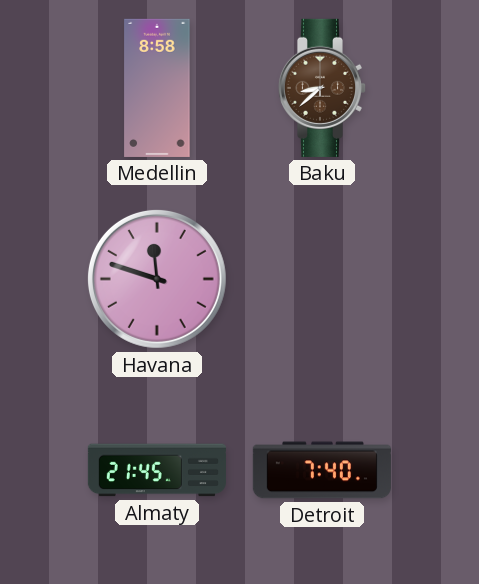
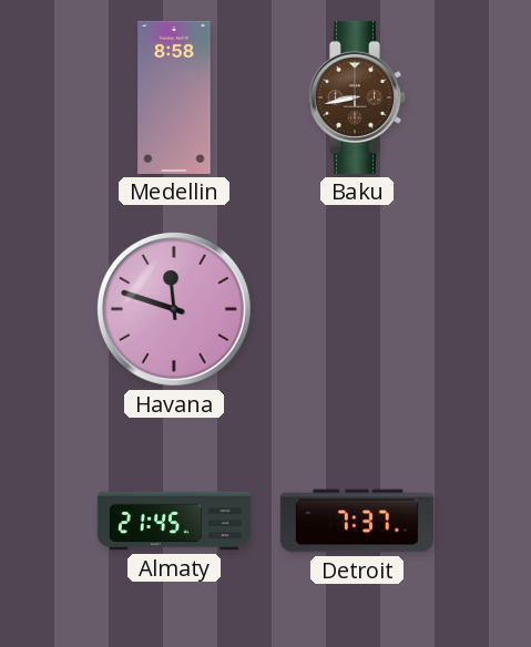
Baku: 8:38 -> 8:43
Detroit: 7:40 -> 7:37
